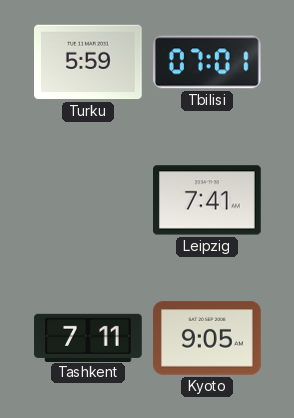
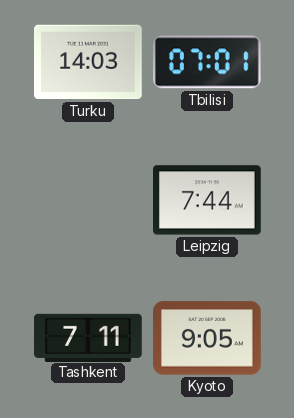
Turku: 5:59 -> 14:03
Leipzig: 7:41 -> 7:44
